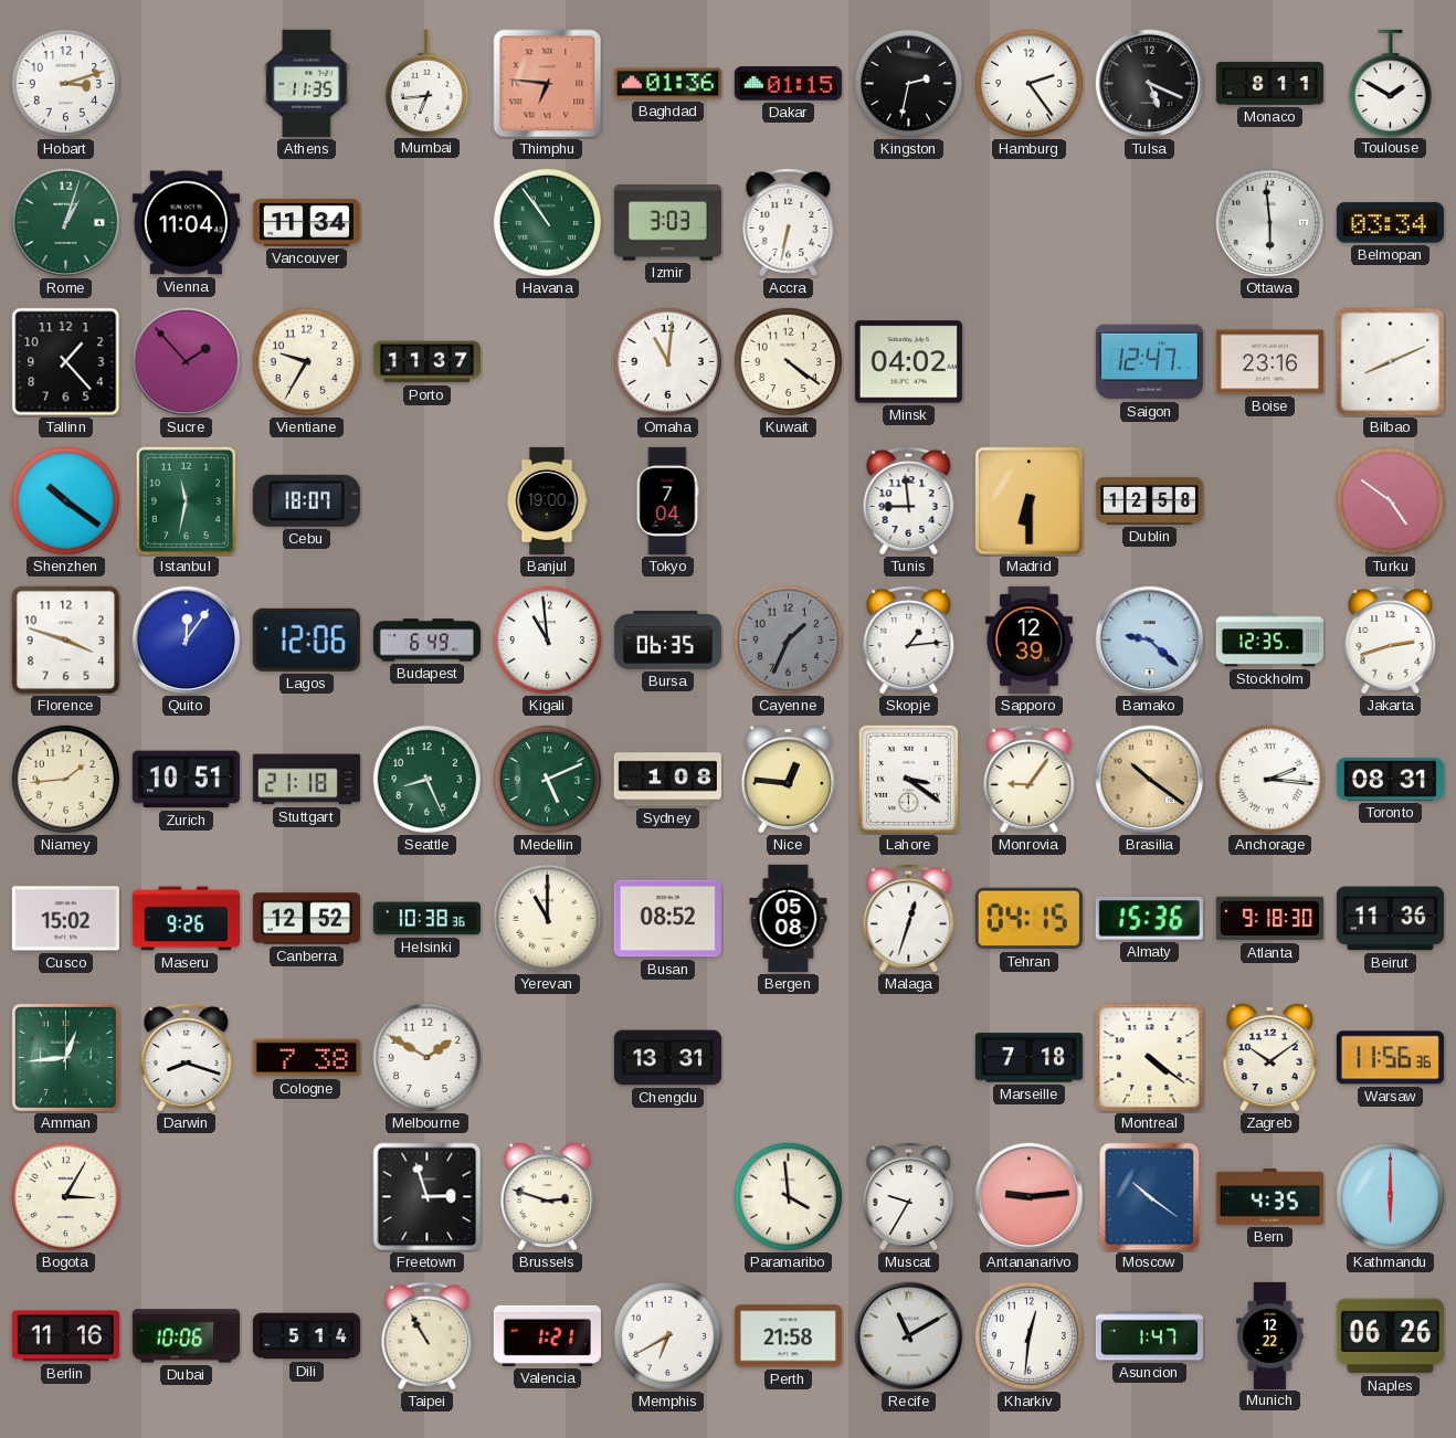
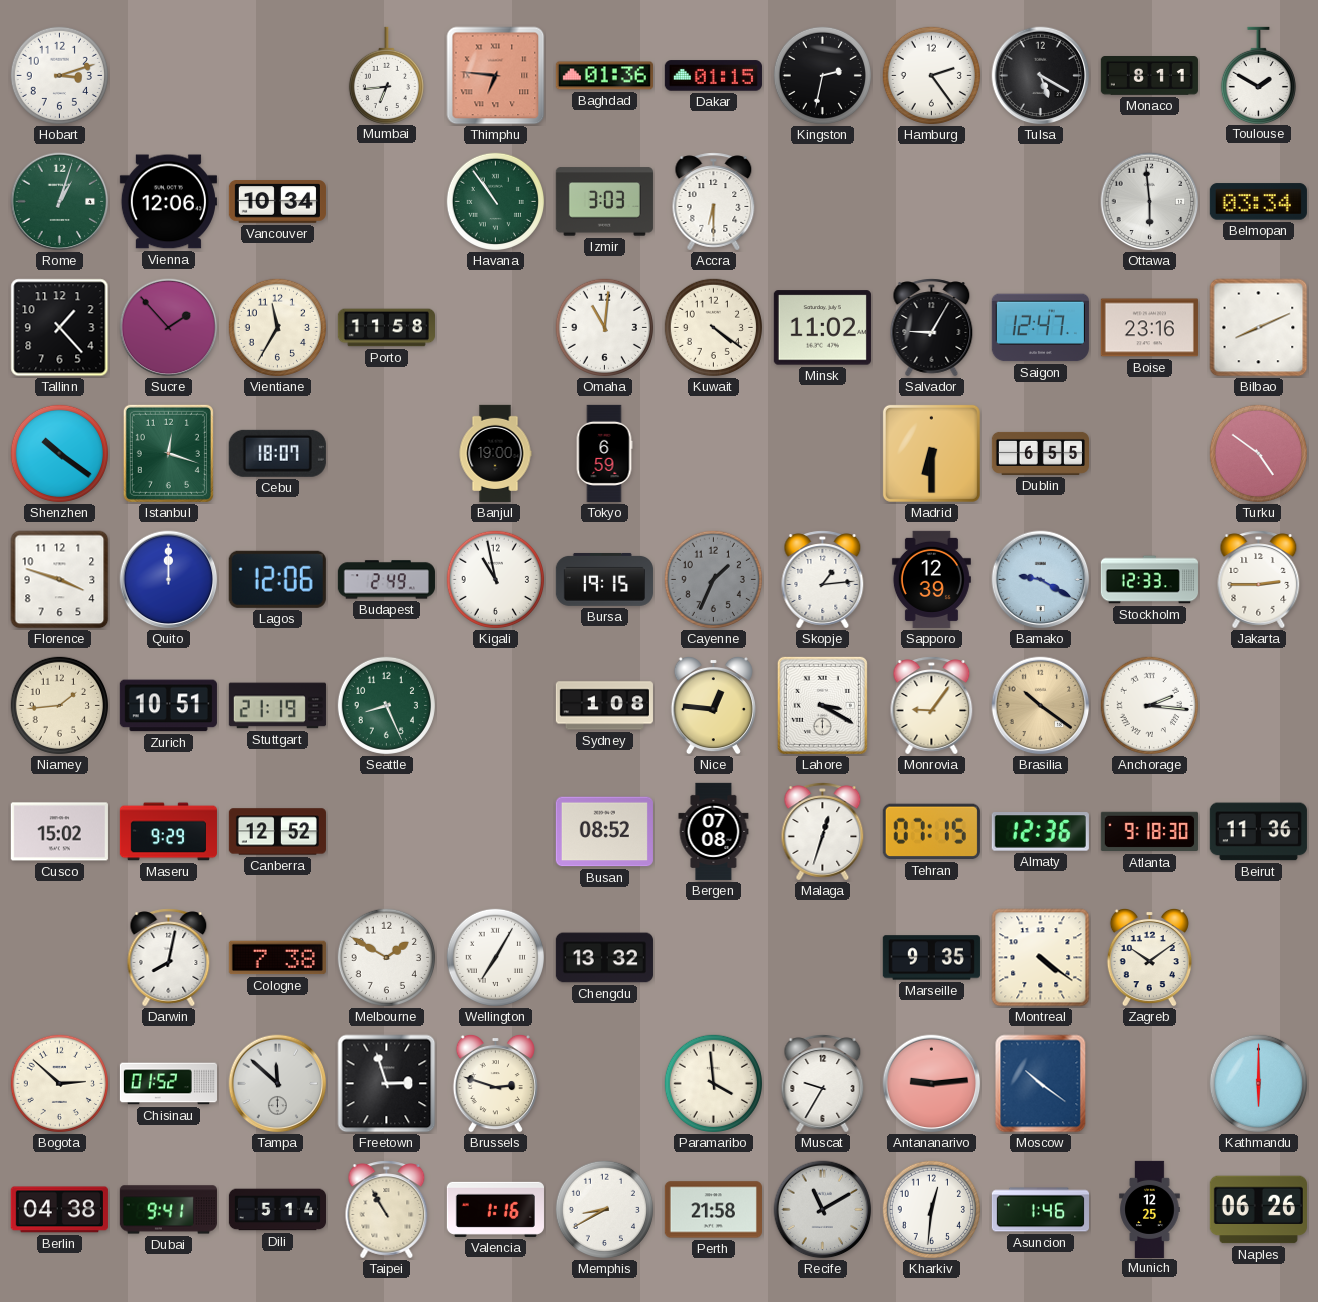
Athens: 11:35 -> none
Tulsa: 5:19 -> 5:20
Vienna: 11:04 -> 12:06
Vancouver: 11:34 -> 10:34
Accra: 6:32 -> 6:30
Vientiane: 9:35 -> 11:35
Porto: 11:37 -> 11:58
Minsk: 04:02 -> 11:02
Salvador: none -> 9:05
Istanbul: 11:32 -> 12:18
Tokyo: 7:04 -> 6:59
Tunis: 8:59 -> none
Dublin: 12:58 -> 6:55
Quito: 12:06 -> 12:00
Budapest: 6:49 -> 2:49
Kigali: 10:59 -> 10:58
Bursa: 06:35 -> 19:15
Bamako: 9:22 -> 9:20
Stockholm: 12:35 -> 12:33
Jakarta: 2:42 -> 2:45
Stuttgart: 21:18 -> 21:19
Medellin: 5:11 -> none
Lahore: 3:21 -> 3:20
Toronto: 08:31 -> none
Maseru: 9:26 -> 9:29
Helsinki: 10:38 -> none
Yerevan: 11:00 -> none
Bergen: 05:08 -> 07:08
Tehran: 04:15 -> 07:15
Almaty: 15:36 -> 12:36
Amman: 12:44 -> none
Darwin: 8:18 -> 8:02
Wellington: none -> 7:05
Chengdu: 13:31 -> 13:32
Marseille: 7:18 -> 9:35
Warsaw: 11:56 -> none
Bogota: 3:05 -> 2:52
Chisinau: none -> 01:52
Tampa: none -> 11:52
Bern: 4:35 -> none
Berlin: 11:16 -> 04:38
Dubai: 10:06 -> 9:41
Valencia: 1:21 -> 1:16
Memphis: 6:40 -> 8:40
Asuncion: 1:47 -> 1:46
Munich: 12:22 -> 12:25
